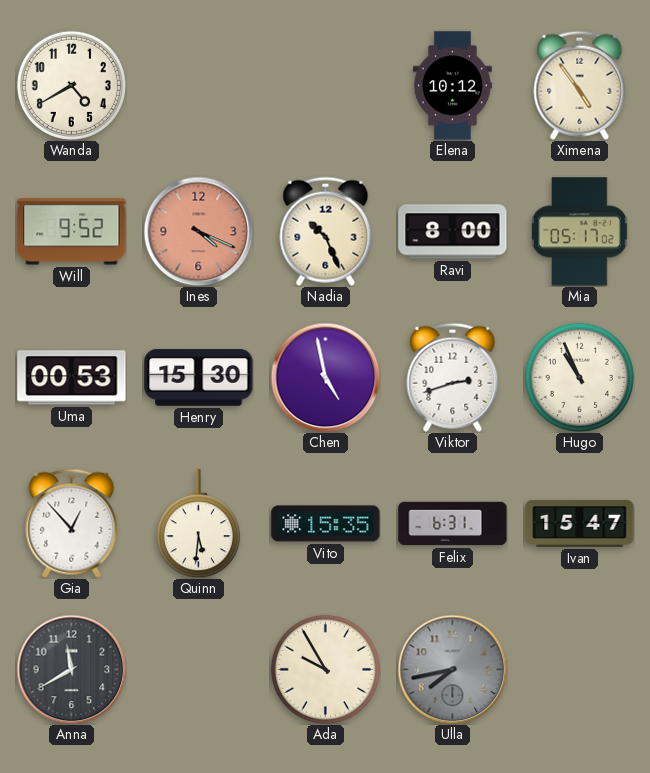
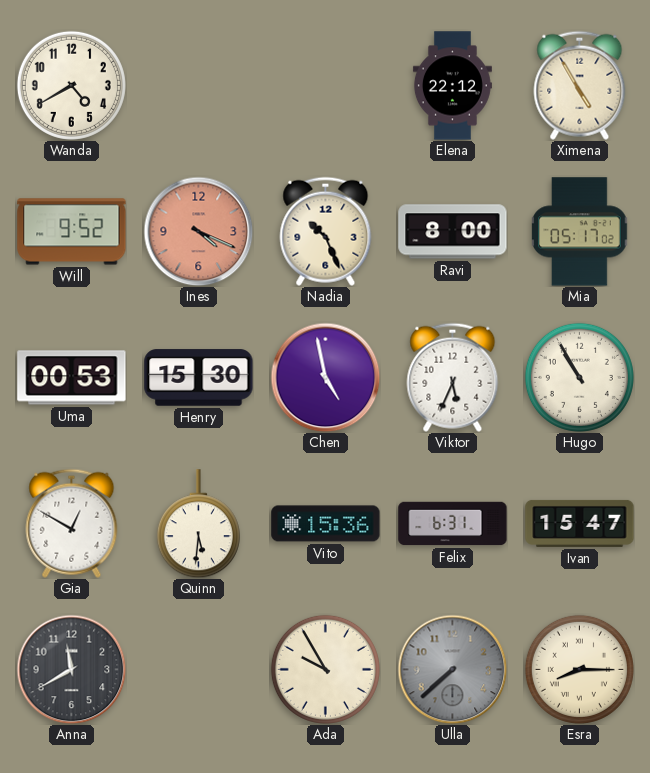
Elena: 10:12 -> 22:12
Ximena: 4:54 -> 4:55
Viktor: 2:42 -> 5:34
Hugo: 10:56 -> 10:55
Gia: 12:53 -> 12:50
Vito: 15:35 -> 15:36
Ulla: 7:43 -> 7:38
Esra: none -> 8:15
